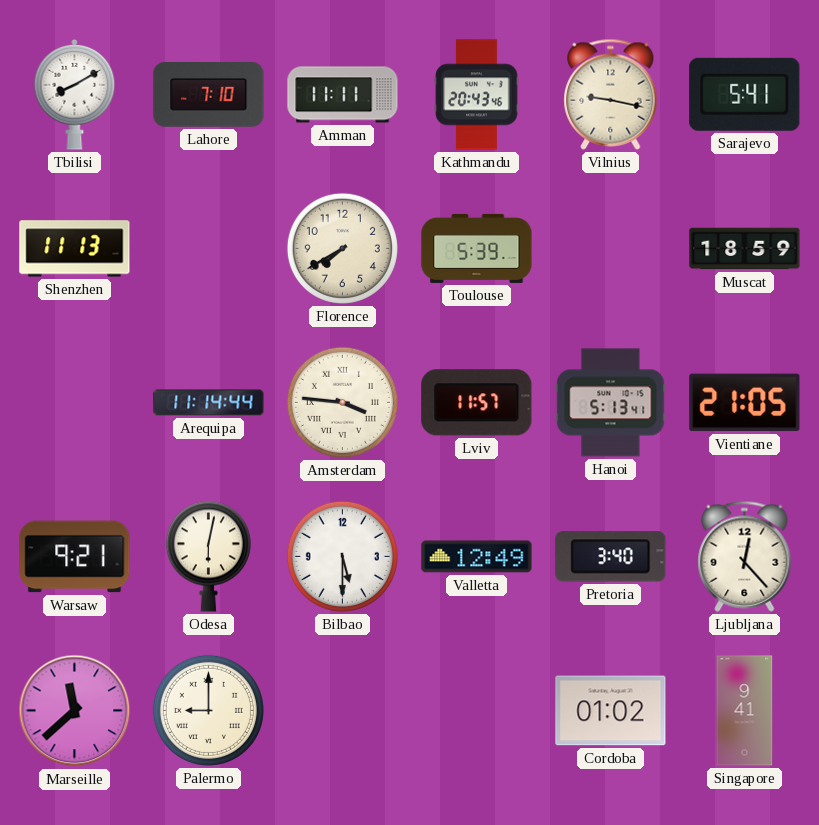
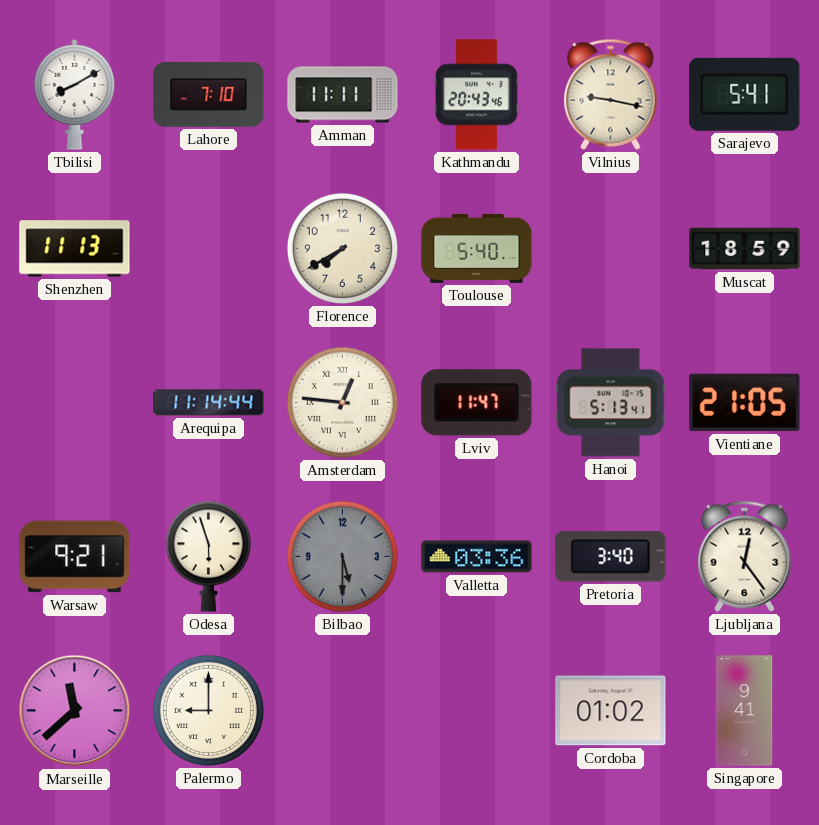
Toulouse: 5:39 -> 5:40
Amsterdam: 3:46 -> 12:46
Lviv: 11:57 -> 11:47
Odesa: 6:02 -> 5:57
Bilbao dial: white -> grey
Valletta: 12:49 -> 03:36
Ljubljana: 12:23 -> 12:24
